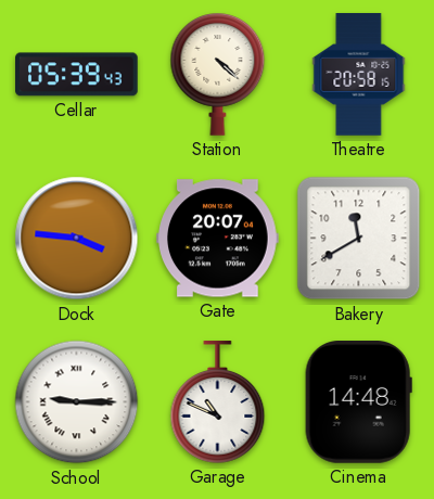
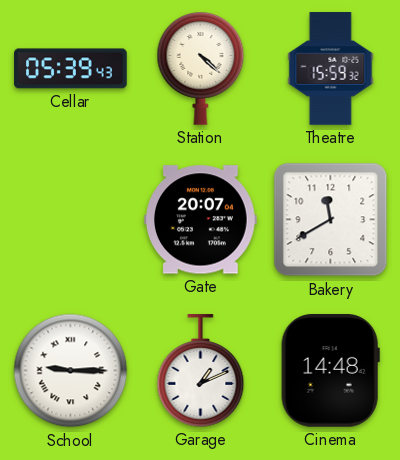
Theatre: 20:58 -> 15:59
Dock: 3:46 -> none
Garage: 10:49 -> 1:11
